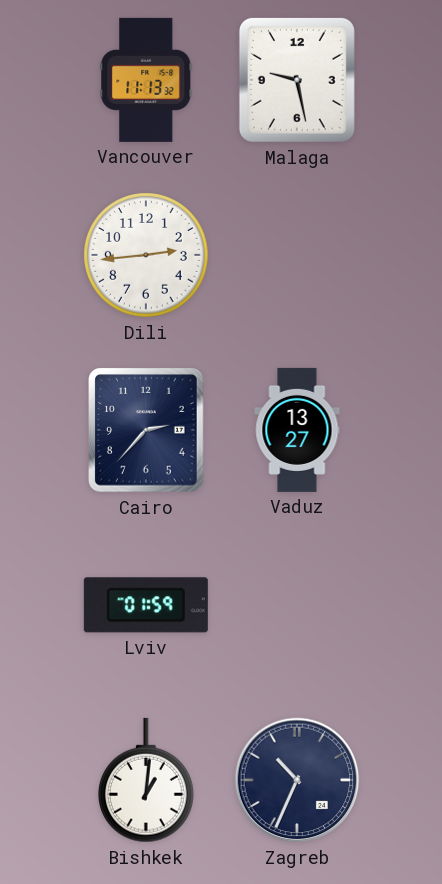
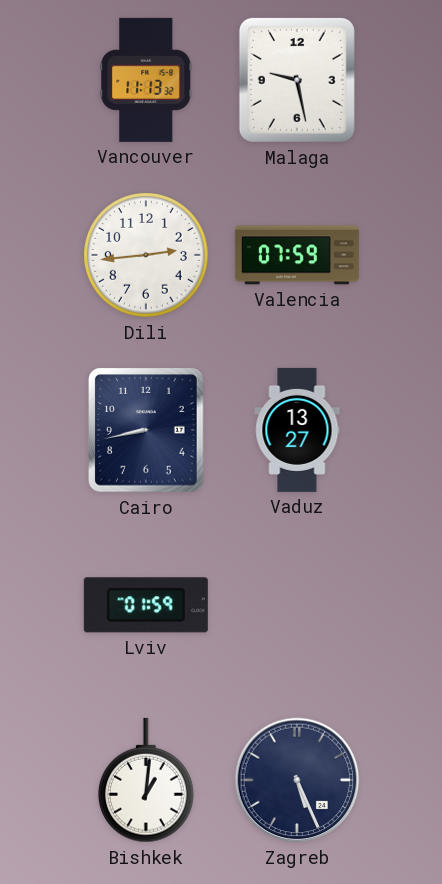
Valencia: none -> 07:59
Cairo: 2:37 -> 8:43
Zagreb: 10:34 -> 5:26
